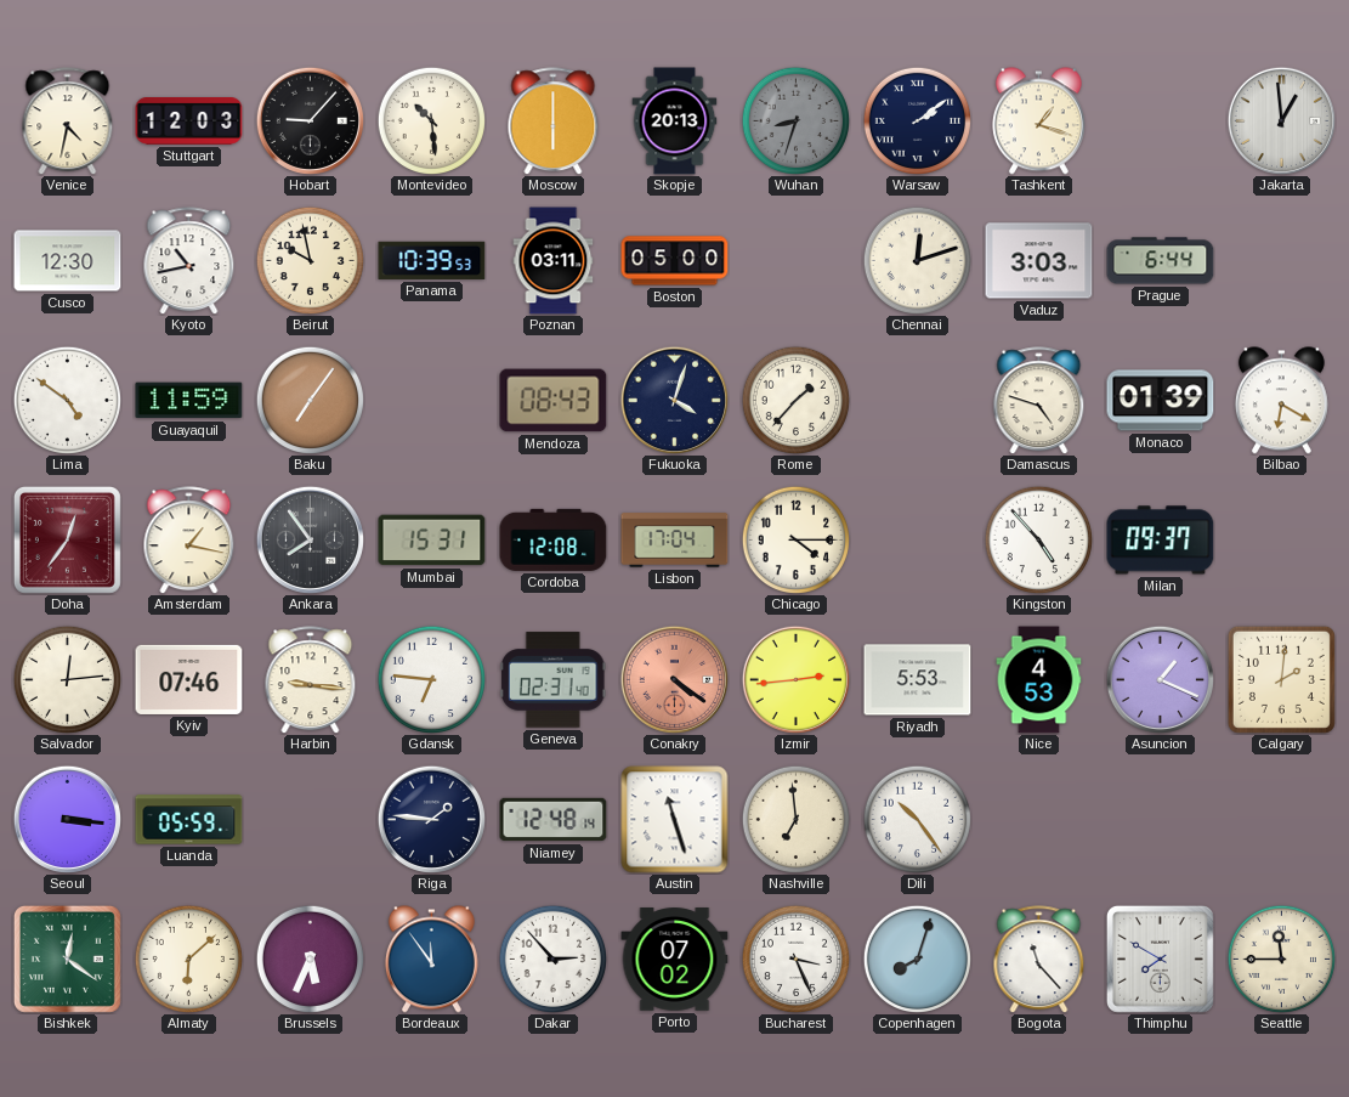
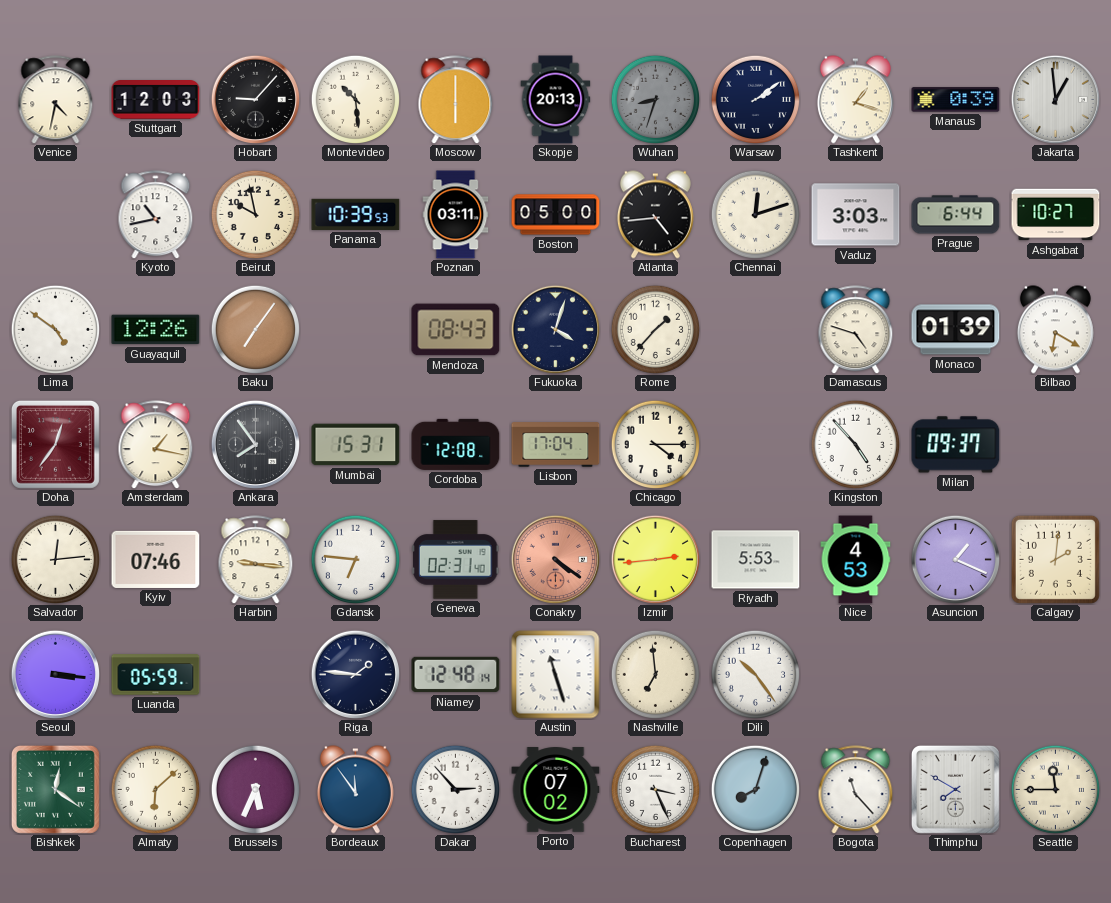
Manaus: none -> 0:39
Cusco: 12:30 -> none
Atlanta: none -> 4:44
Ashgabat: none -> 10:27
Guayaquil: 11:59 -> 12:26
